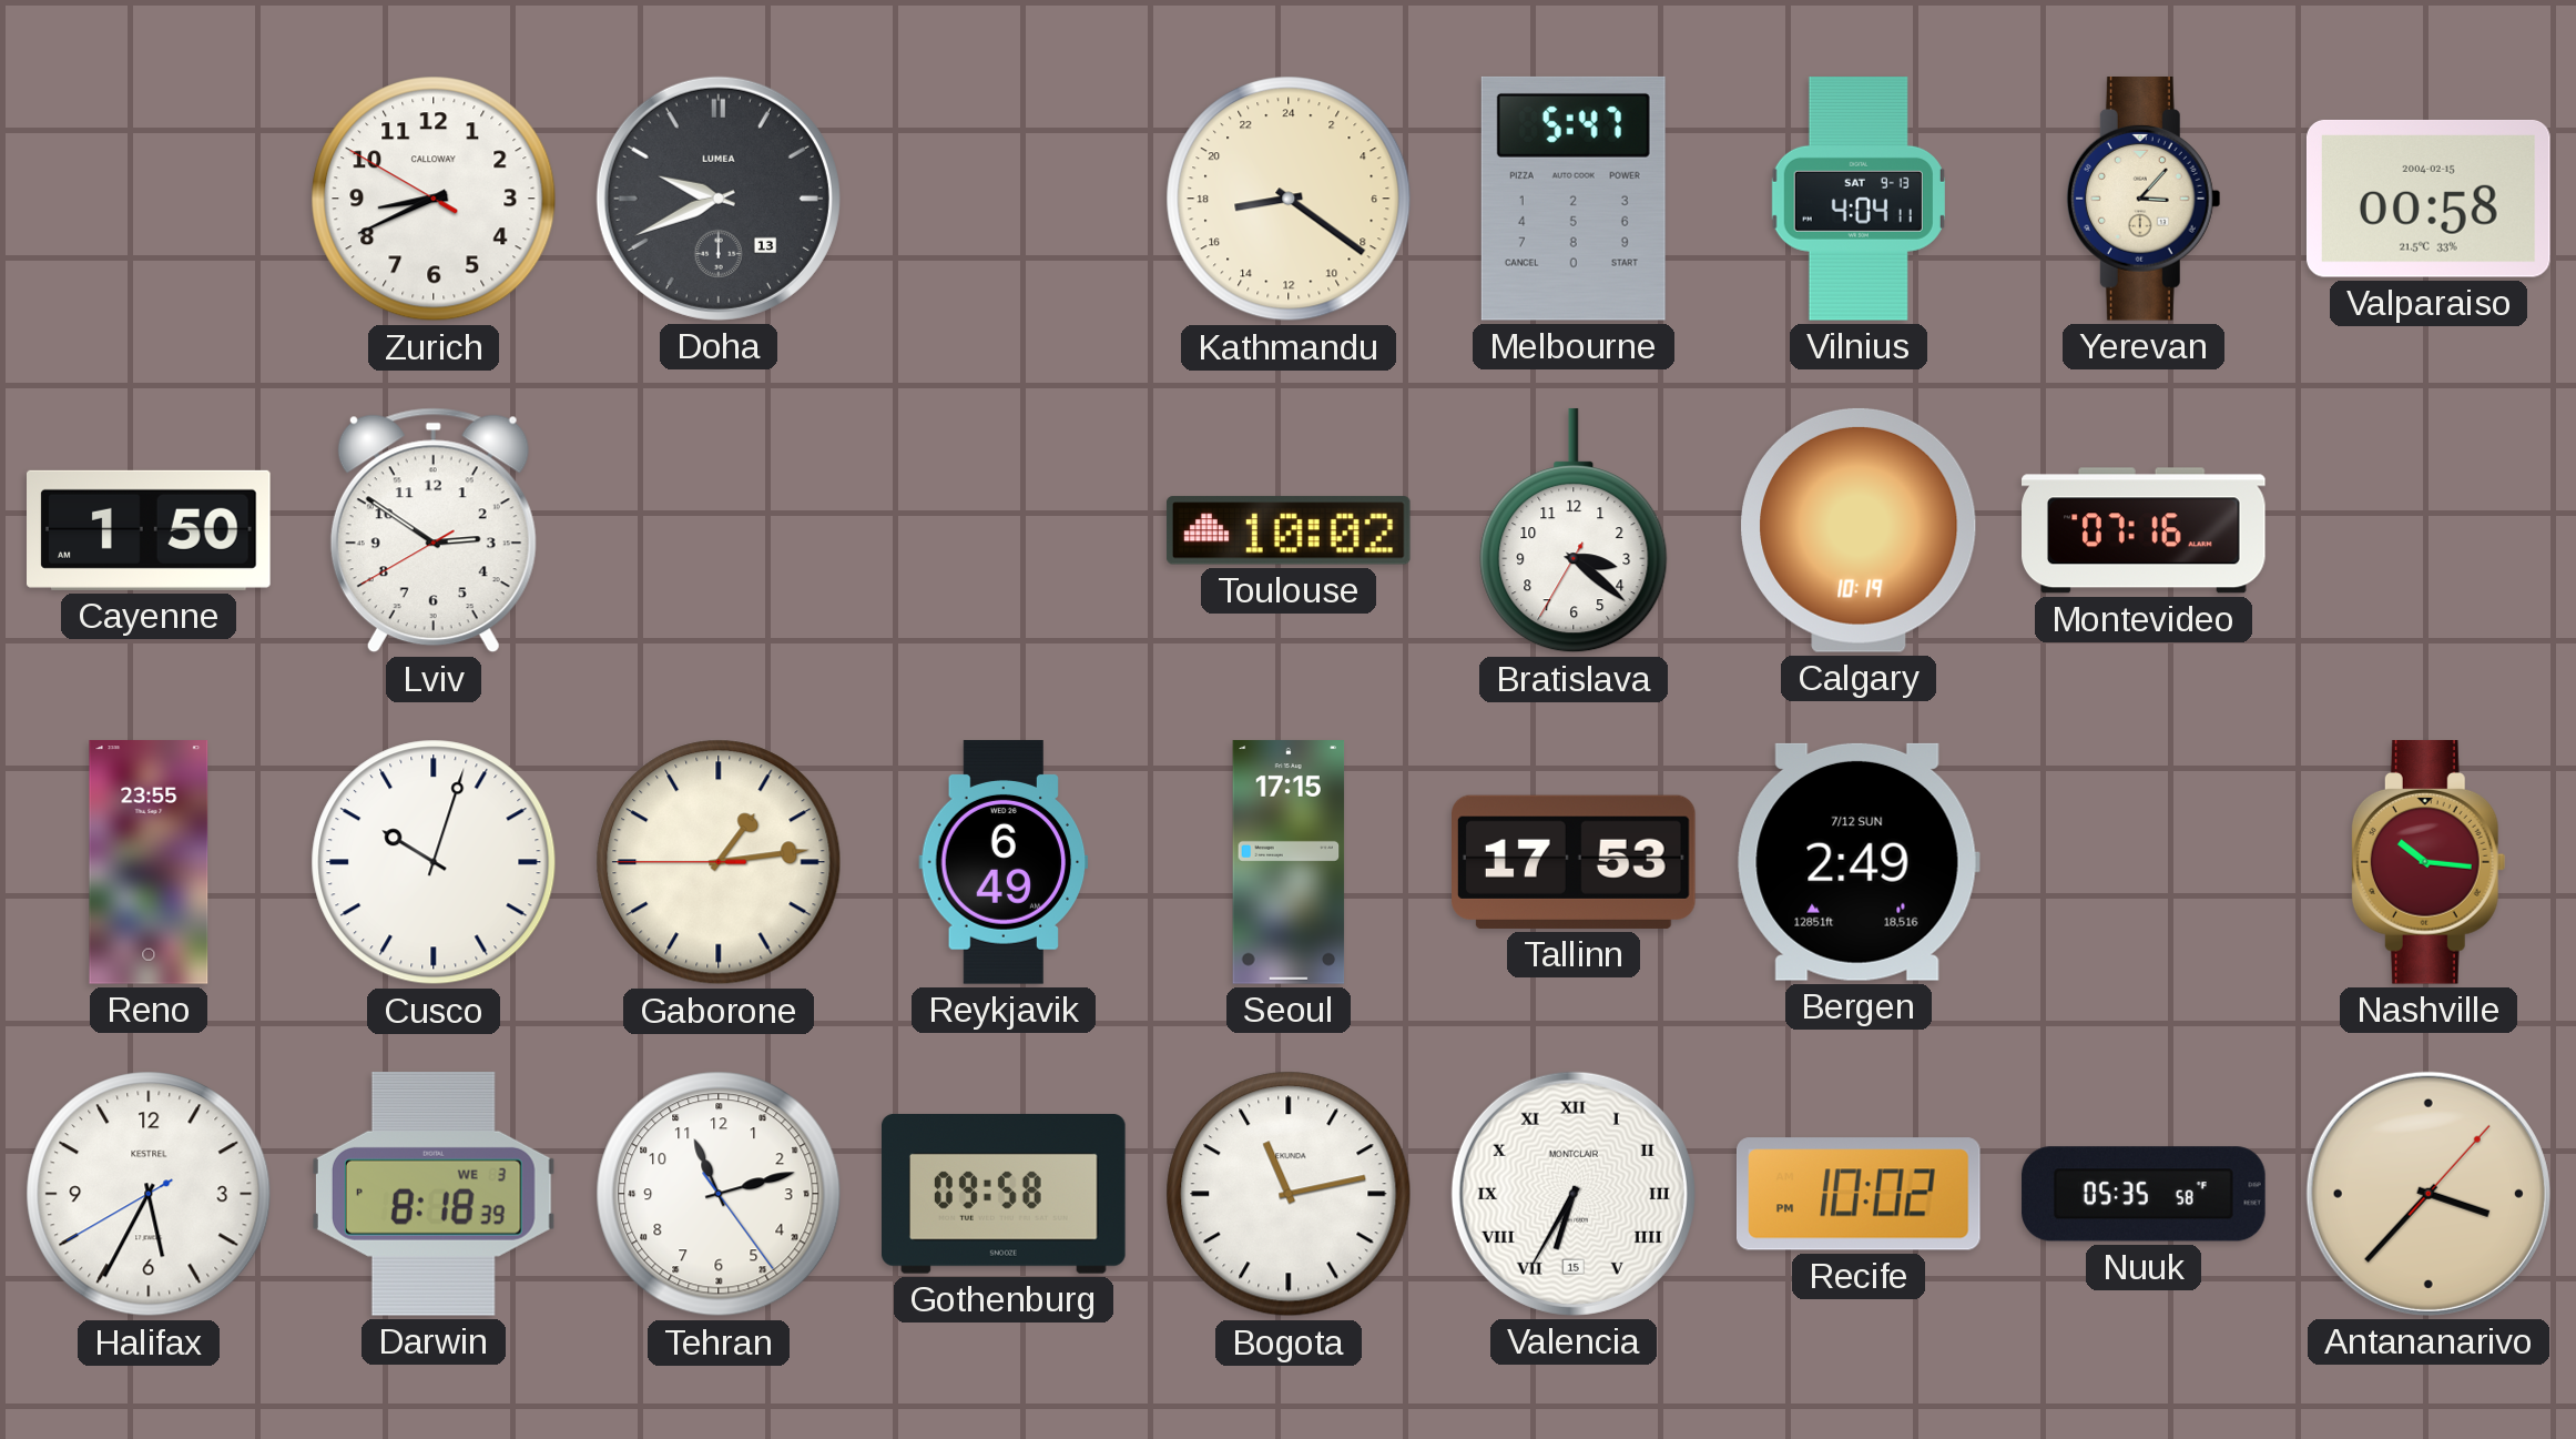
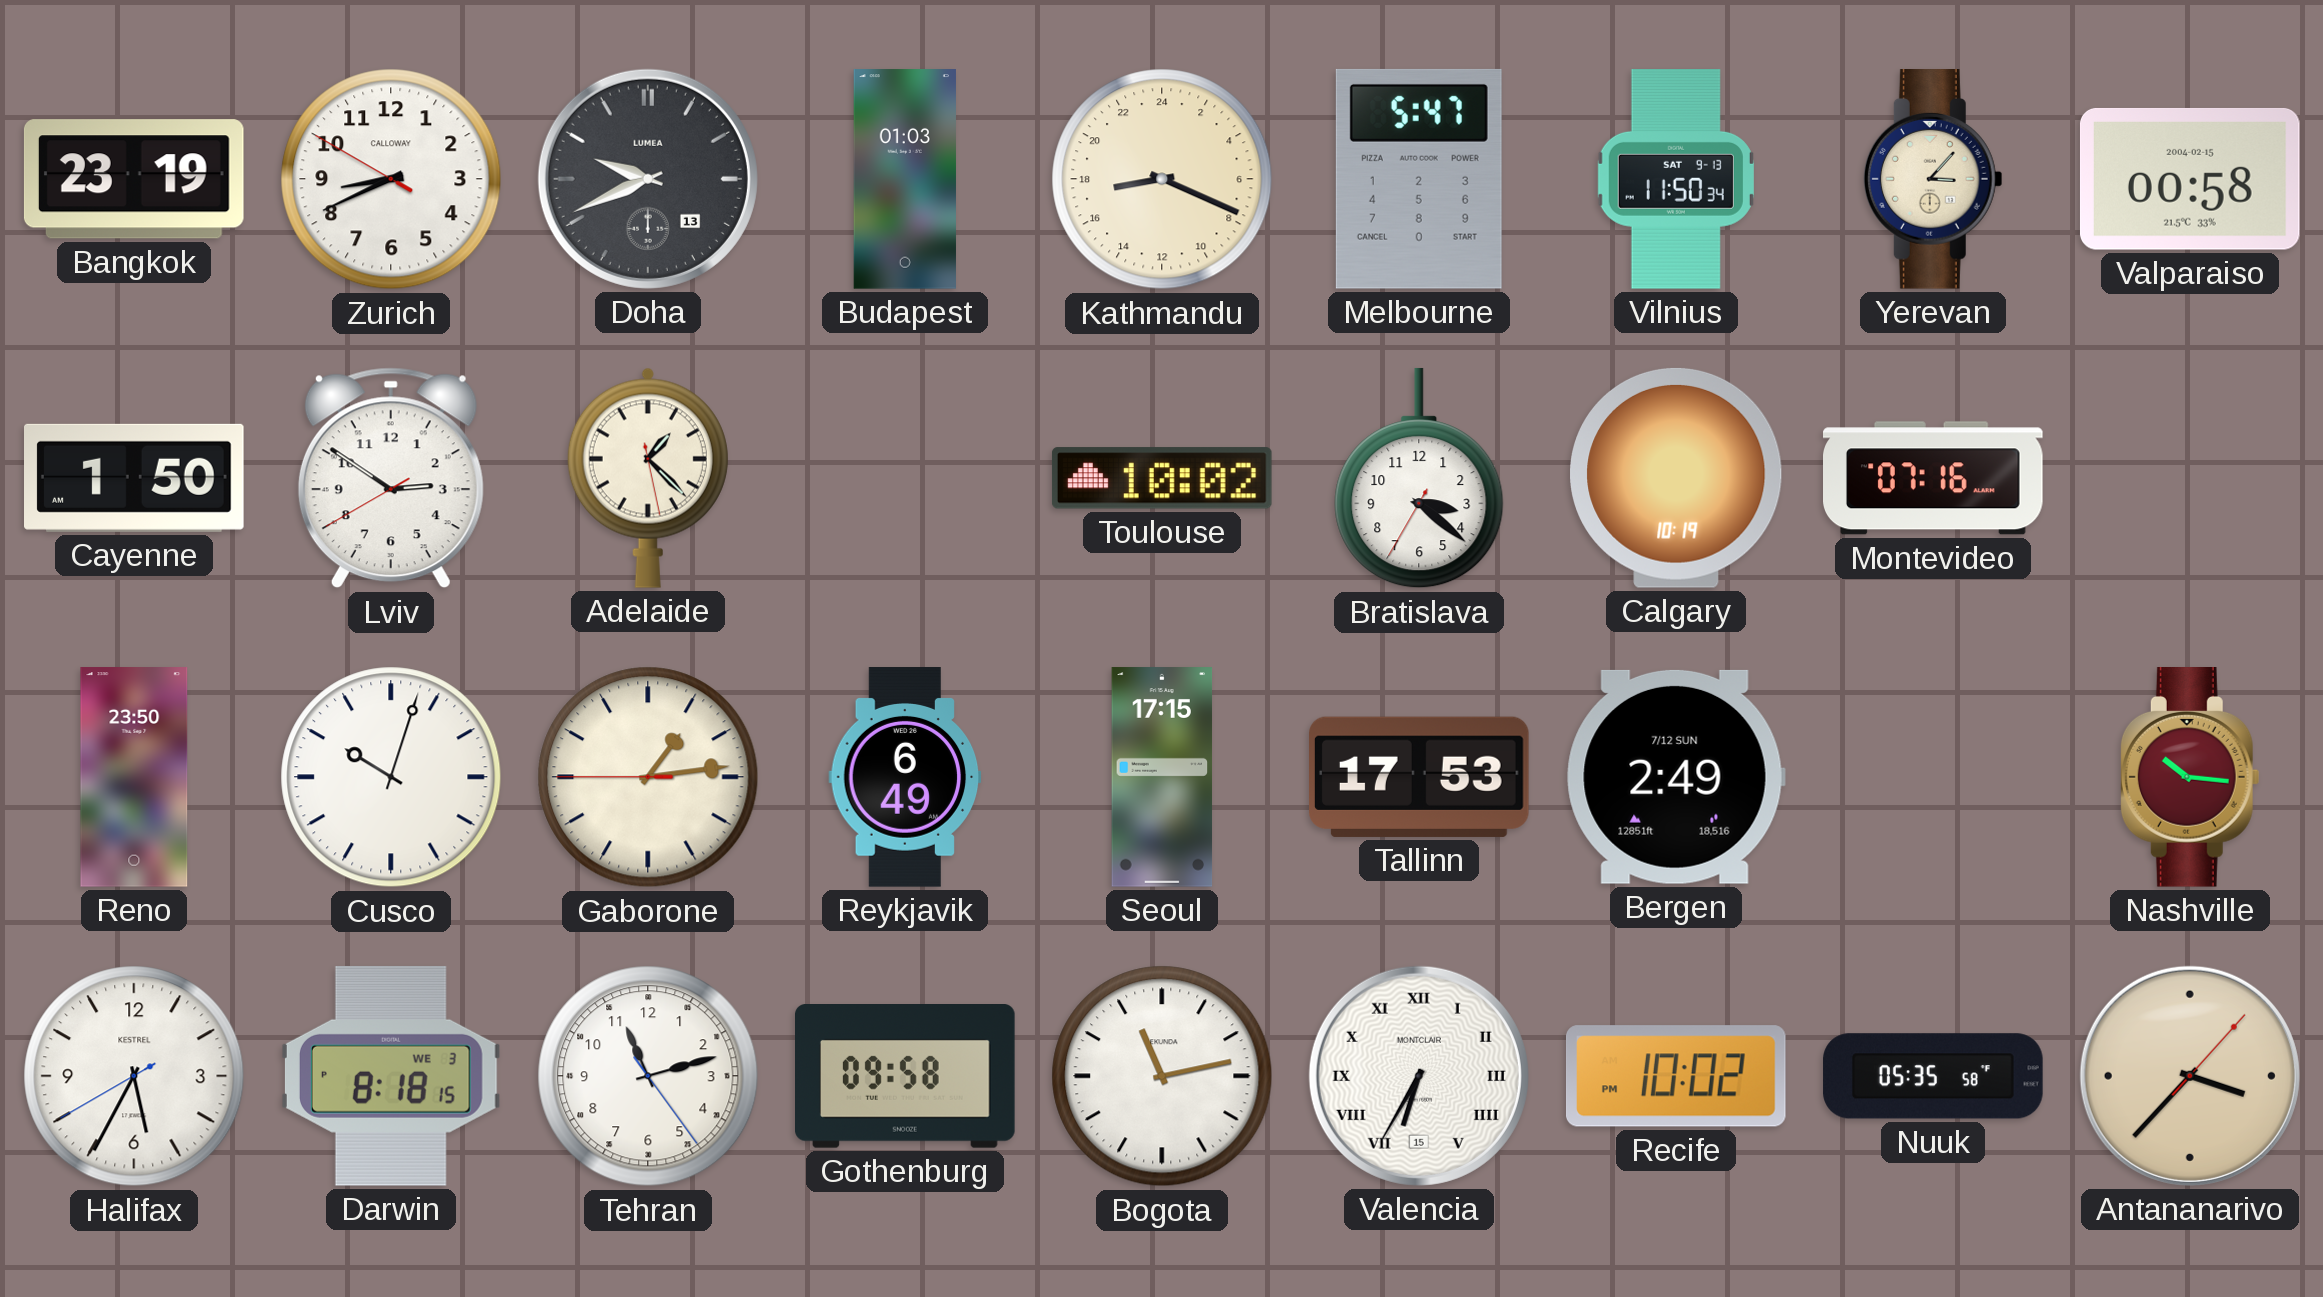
Bangkok: none -> 23:19
Budapest: none -> 01:03
Kathmandu: 17:21 -> 17:19
Vilnius: 4:04 -> 11:50
Adelaide: none -> 1:22
Reno: 23:55 -> 23:50
Darwin: 8:18:39 PM -> 8:18:15 PM
